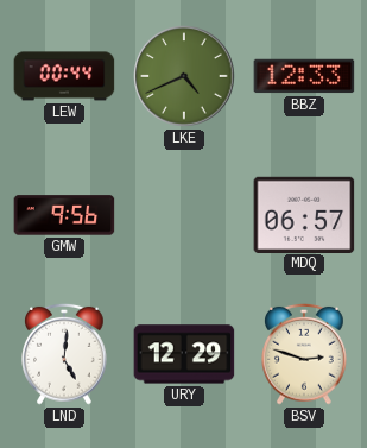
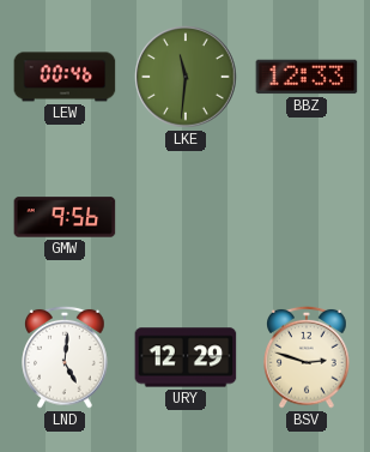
LEW: 00:44 -> 00:46
LKE: 4:41 -> 11:31
MDQ: 06:57 -> none
